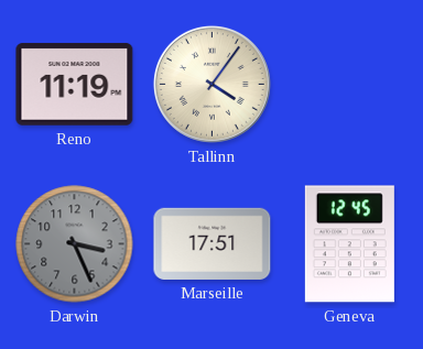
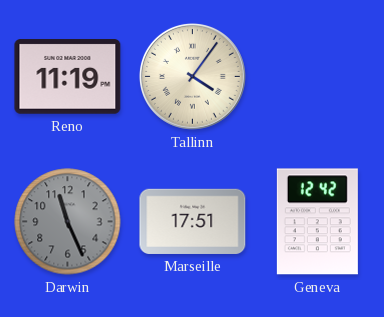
Darwin: 3:26 -> 11:26
Geneva: 12:45 -> 12:42
